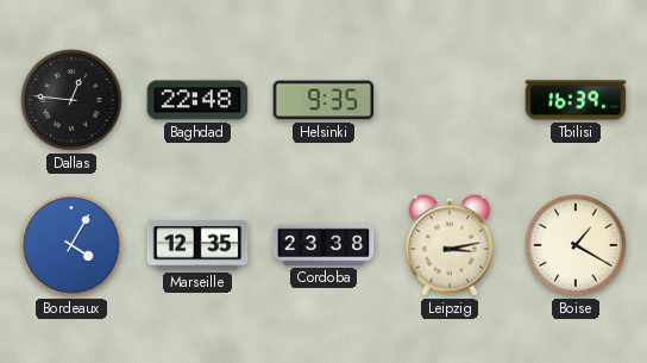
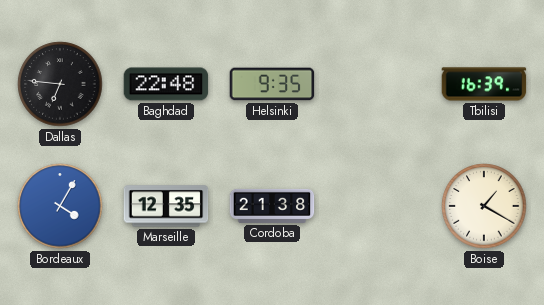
Dallas: 12:46 -> 6:46
Cordoba: 23:38 -> 21:38
Leipzig: 3:13 -> none
